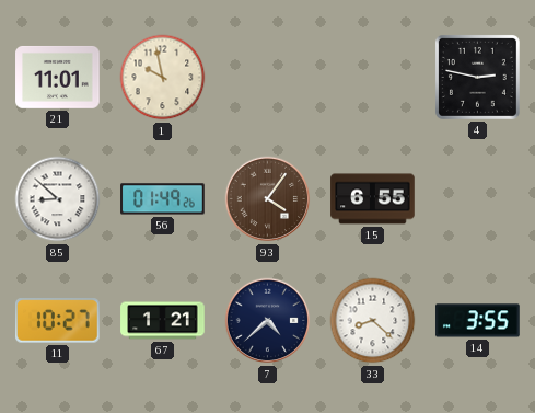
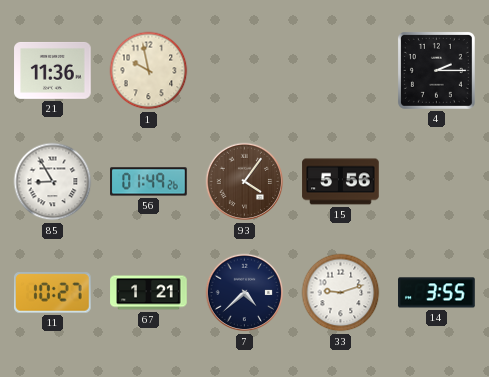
21: 11:01 -> 11:36
4: 2:47 -> 2:15
85: 8:52 -> 8:55
15: 6:55 -> 5:56
33: 8:22 -> 9:12
